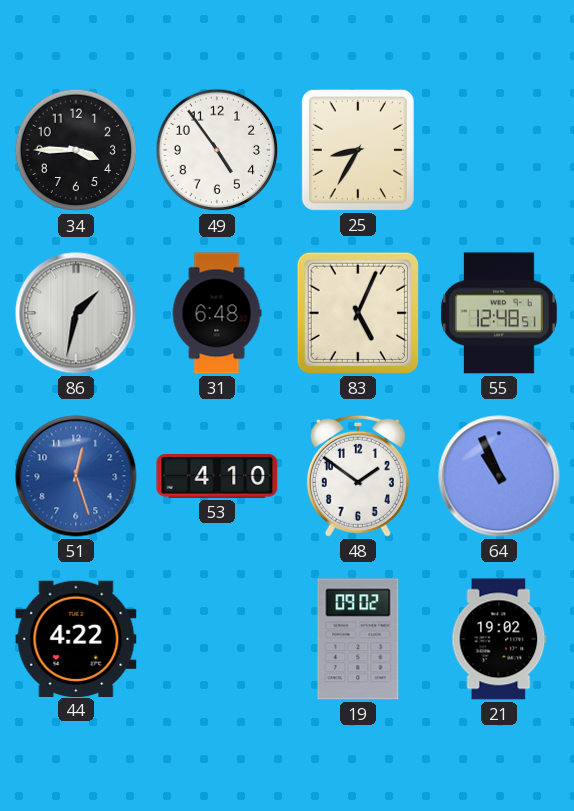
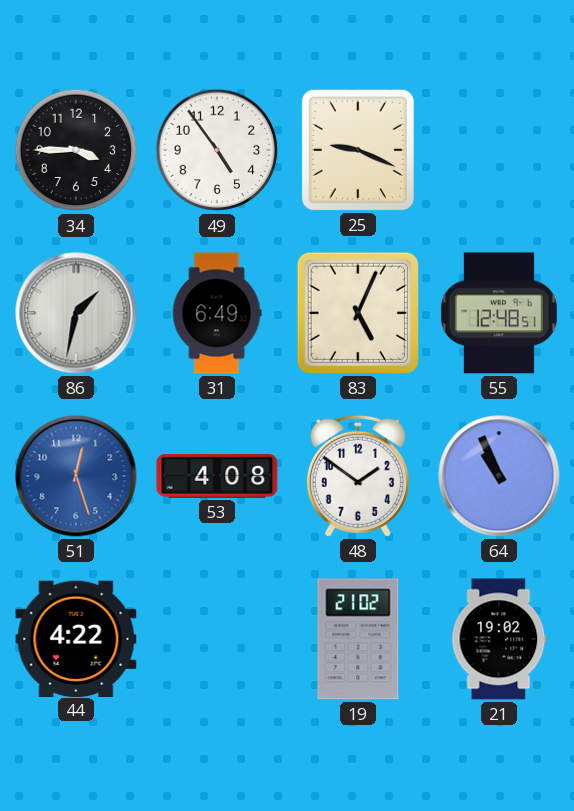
25: 8:35 -> 9:19
31: 6:48 -> 6:49
53: 4:10 -> 4:08
19: 09:02 -> 21:02
